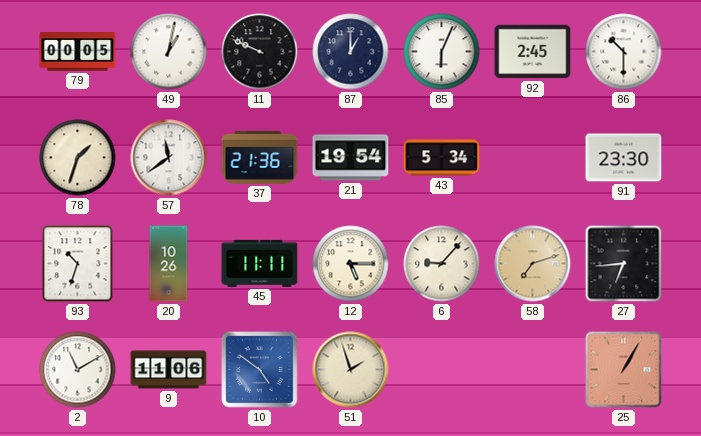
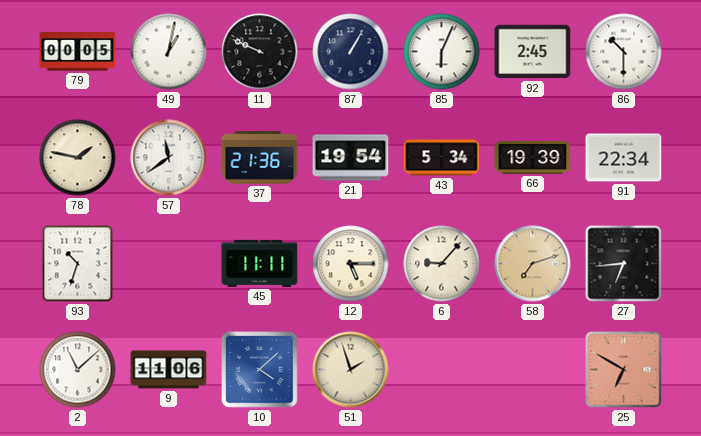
87: 1:00 -> 1:05
78: 1:33 -> 1:47
66: none -> 19:39
91: 23:30 -> 22:34
20: 10:26 -> none
2: 11:10 -> 11:08
10: 4:51 -> 4:08
25: 1:05 -> 6:50
